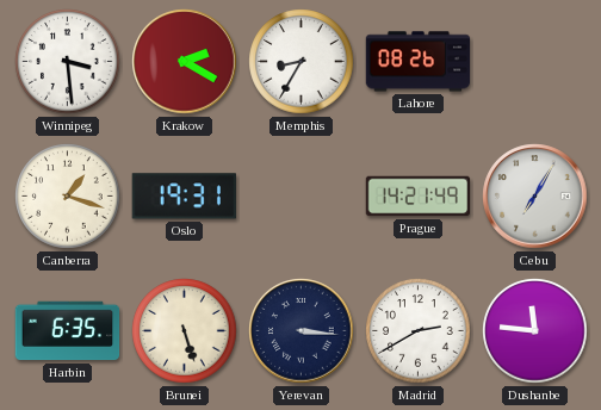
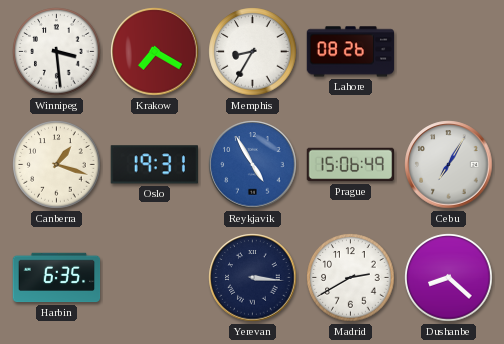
Krakow: 2:20 -> 7:20
Reykjavik: none -> 4:55
Prague: 14:21 -> 15:06
Brunei: 5:27 -> none
Dushanbe: 11:46 -> 8:22
